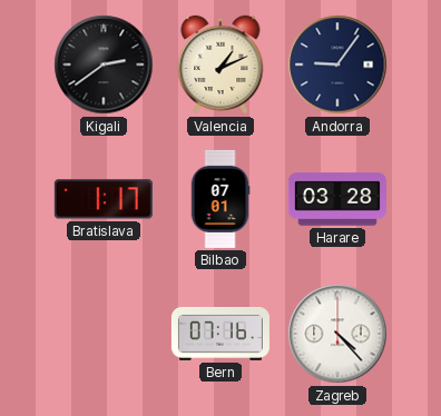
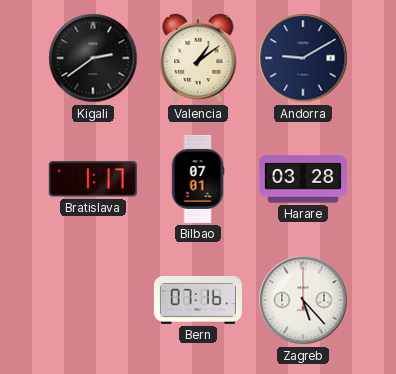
Valencia: 1:11 -> 1:09
Andorra: 9:06 -> 9:10
Zagreb: 4:23 -> 5:23
